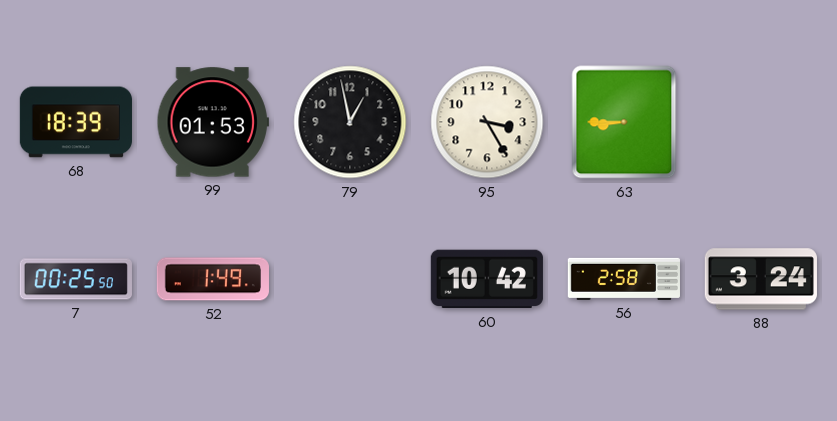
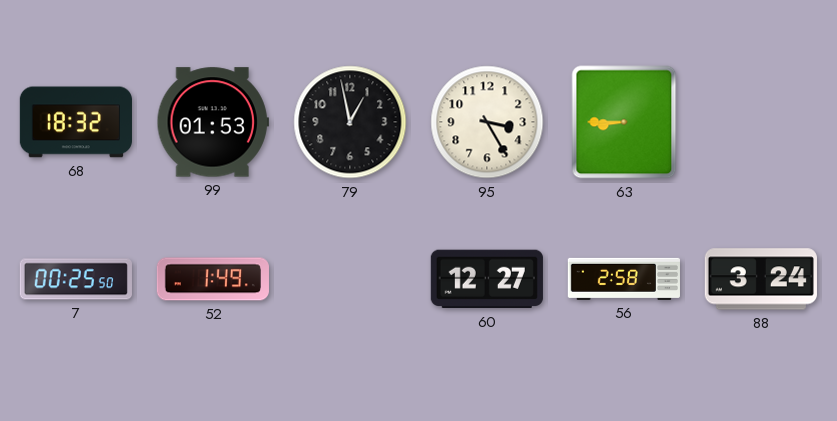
68: 18:39 -> 18:32
60: 10:42 -> 12:27
